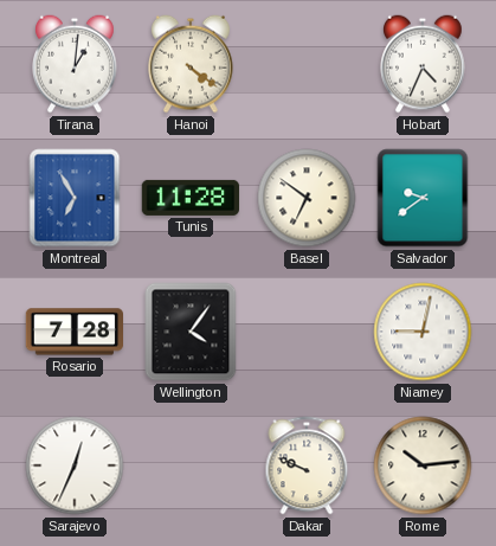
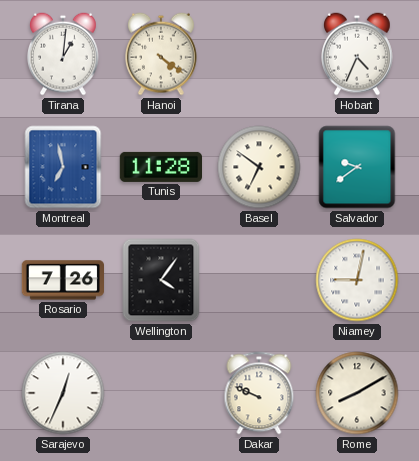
Montreal: 6:55 -> 6:58
Rosario: 7:28 -> 7:26
Rome: 10:14 -> 8:10
